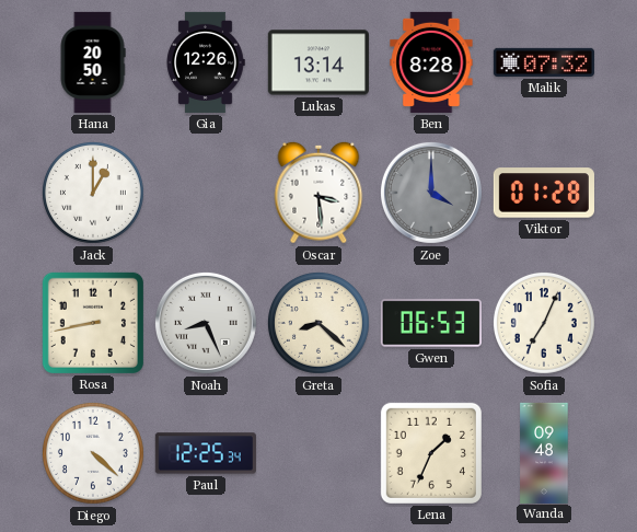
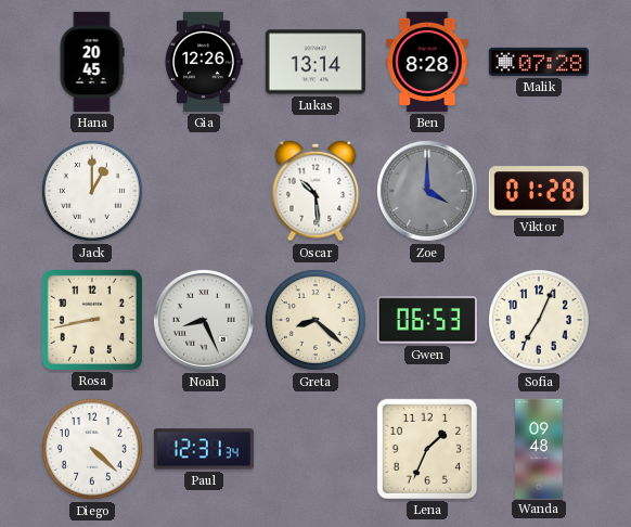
Hana: 20:50 -> 20:45
Malik: 07:32 -> 07:28
Oscar: 3:29 -> 10:29
Paul: 12:25 -> 12:31
